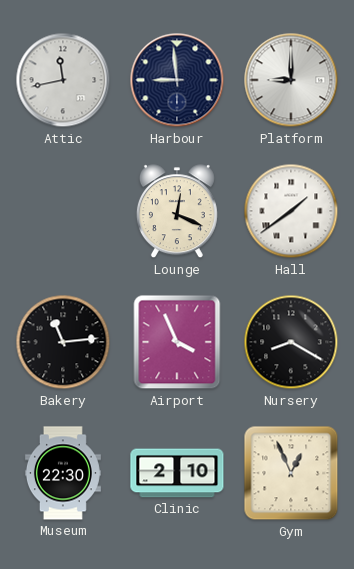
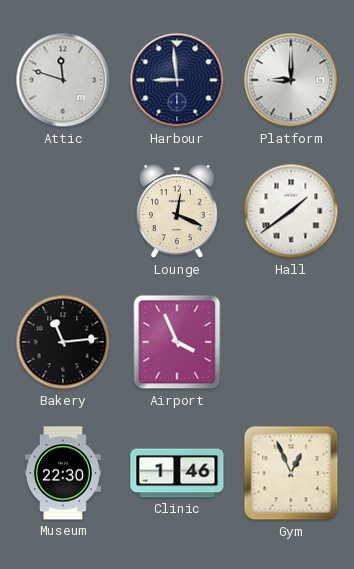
Attic: 11:43 -> 11:48
Nursery: 8:20 -> none
Clinic: 2:10 -> 1:46
